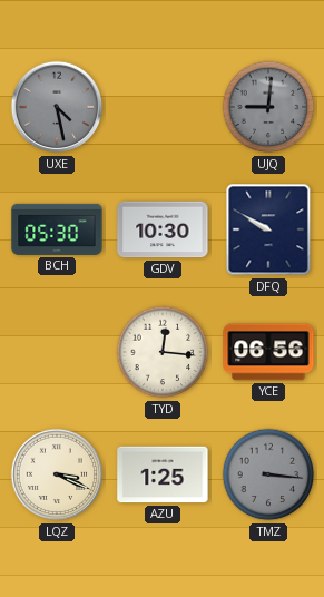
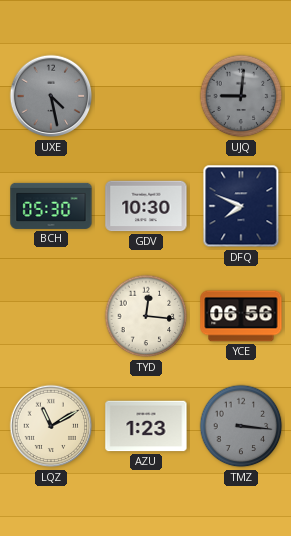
DFQ: 9:50 -> 7:49
LQZ: 3:19 -> 11:10
AZU: 1:25 -> 1:23
